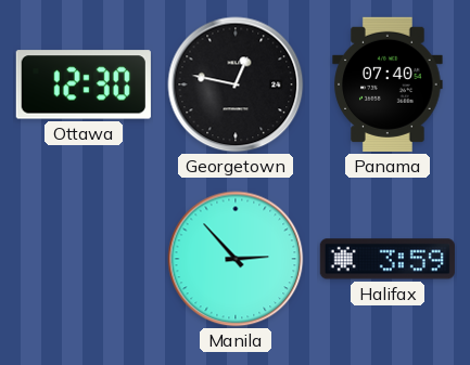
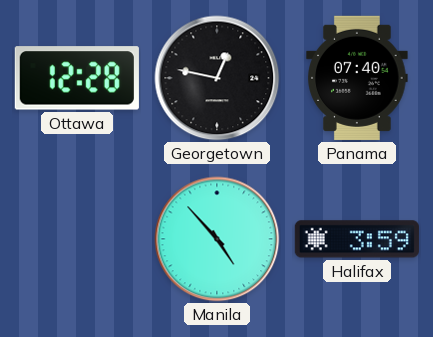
Ottawa: 12:30 -> 12:28
Manila: 2:53 -> 4:53
